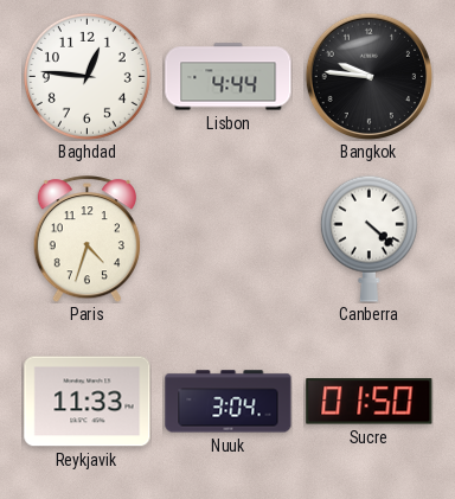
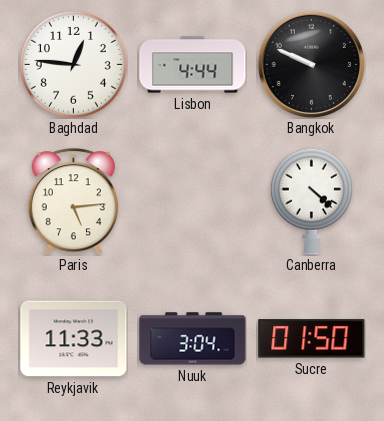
Bangkok: 9:46 -> 9:49
Paris: 4:33 -> 5:14
